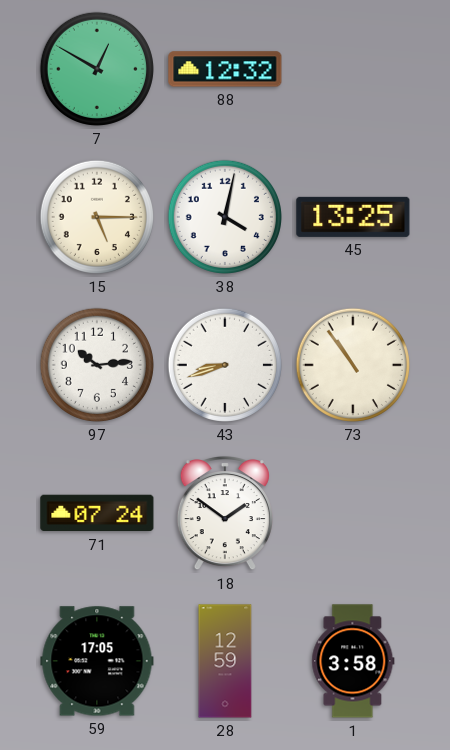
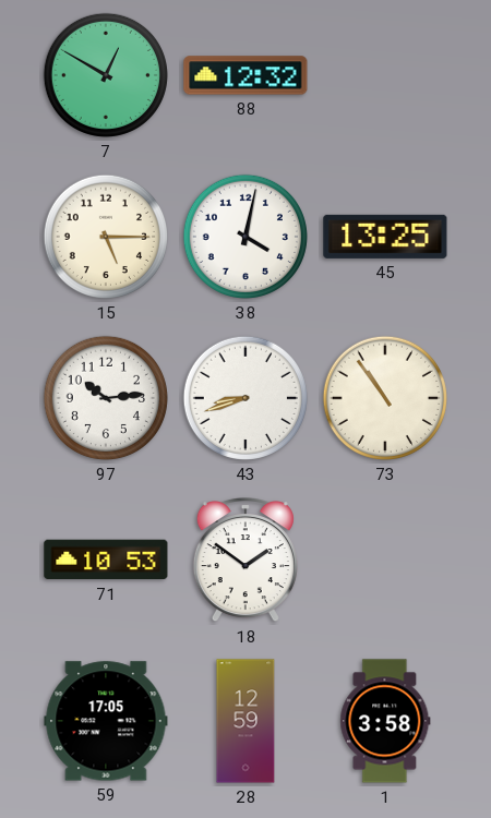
71: 07:24 -> 10:53
